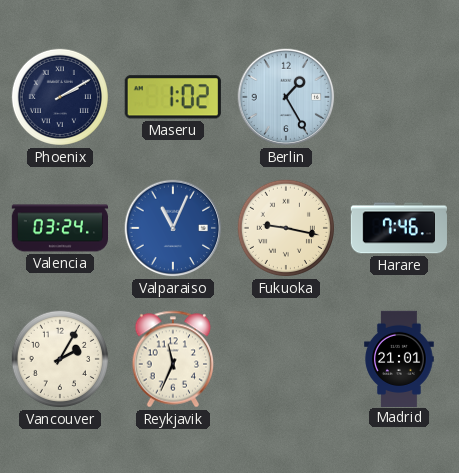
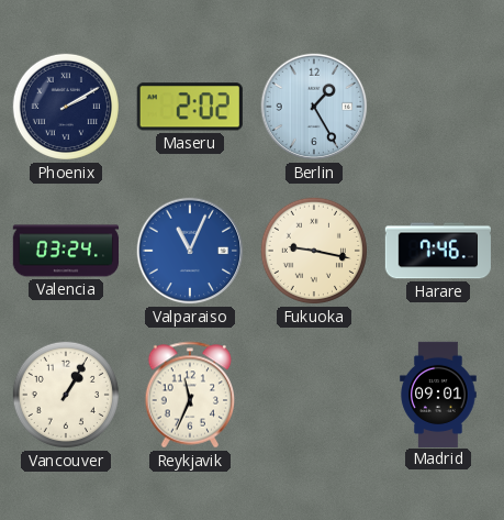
Maseru: 1:02 -> 2:02
Vancouver: 2:05 -> 1:05
Madrid: 21:01 -> 09:01
